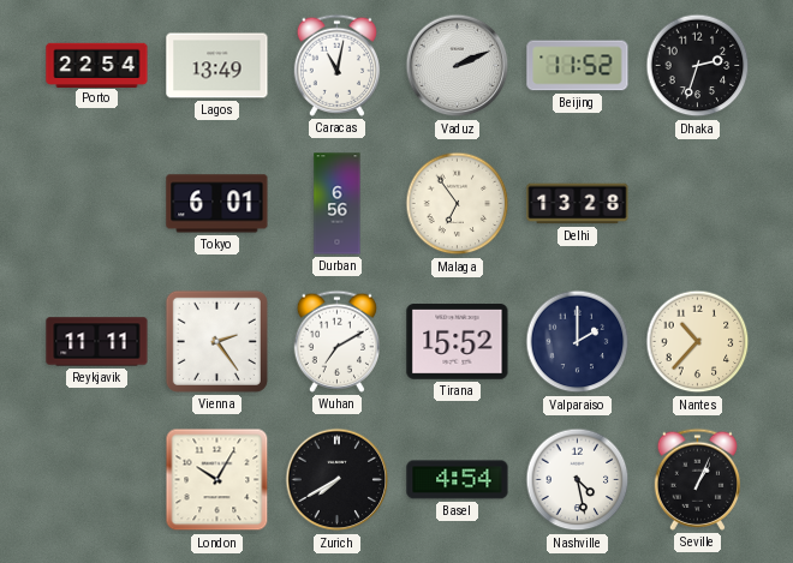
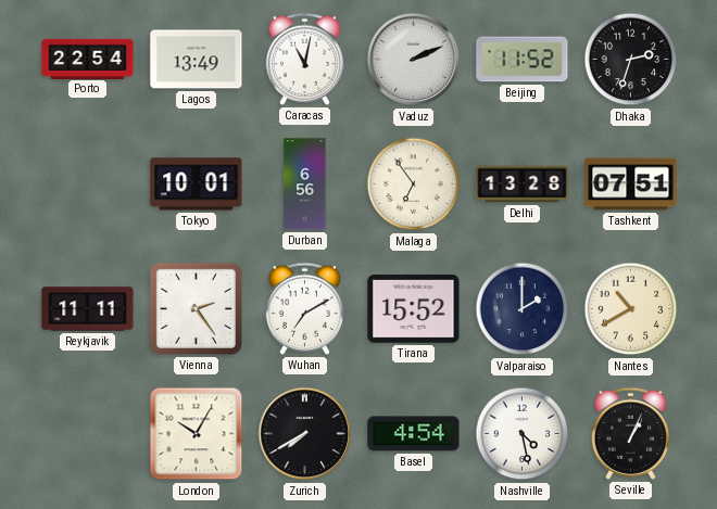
Tokyo: 6:01 -> 10:01
Tashkent: none -> 07:51
Nantes: 10:37 -> 10:40
